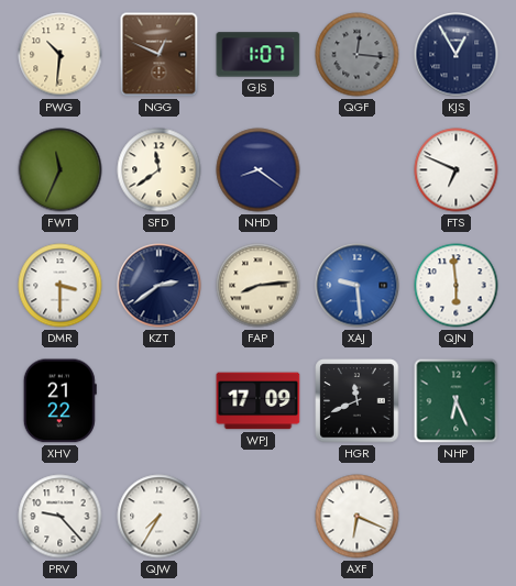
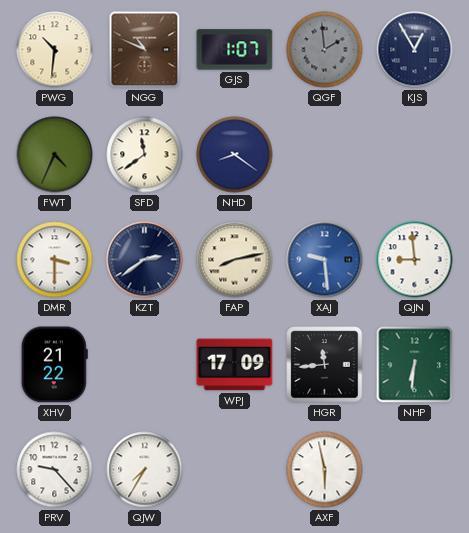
NGG: 12:49 -> 10:49
QGF: 12:16 -> 1:59
FWT: 11:34 -> 4:34
FTS: 6:49 -> none
FAP: 8:14 -> 8:13
QJN: 5:59 -> 8:59
HGR: 11:41 -> 11:44
NHP: 6:26 -> 6:31
AXF: 6:19 -> 5:58
